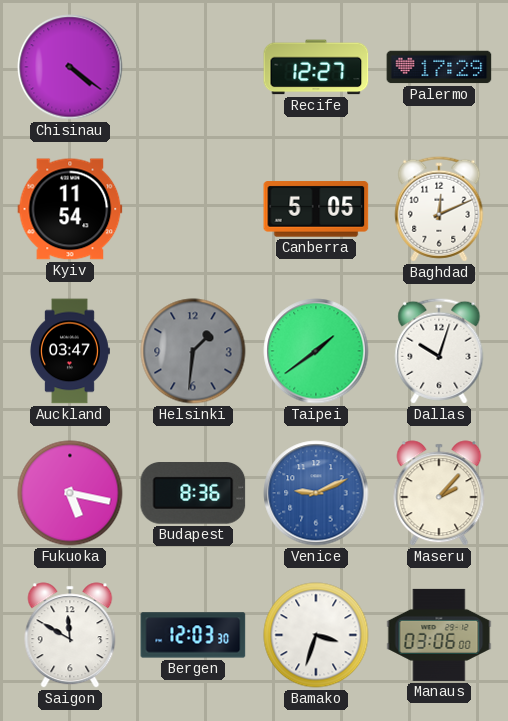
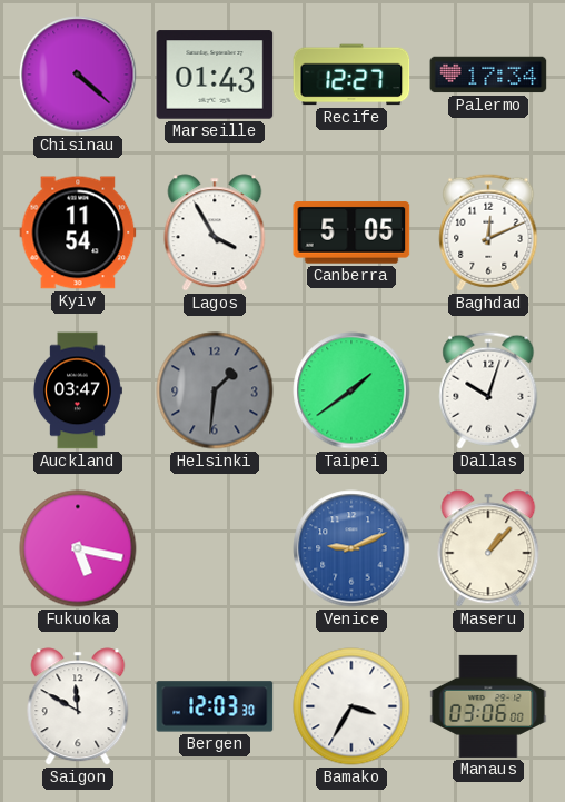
Chisinau: 4:21 -> 4:22
Marseille: none -> 01:43
Palermo: 17:29 -> 17:34
Lagos: none -> 3:55
Budapest: 8:36 -> none
Maseru: 2:07 -> 1:07
Bamako: 3:33 -> 3:35
